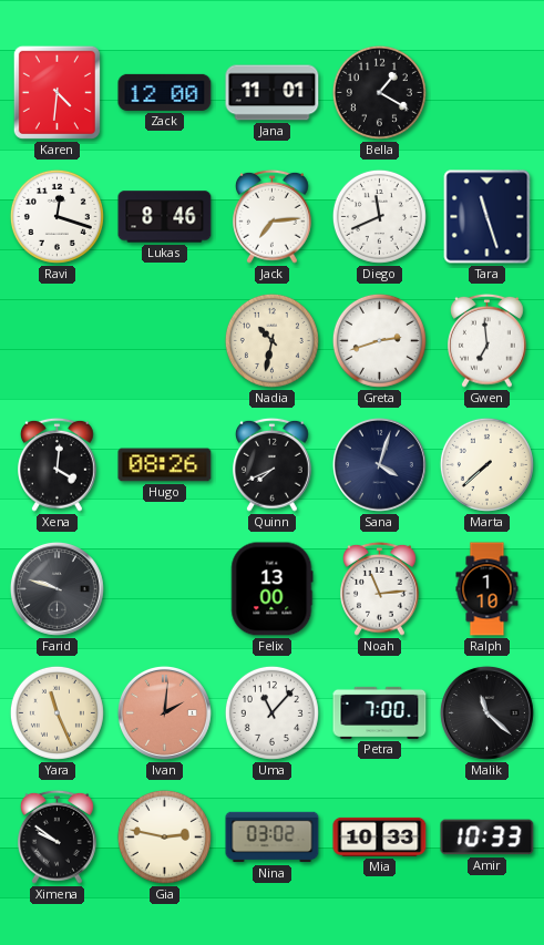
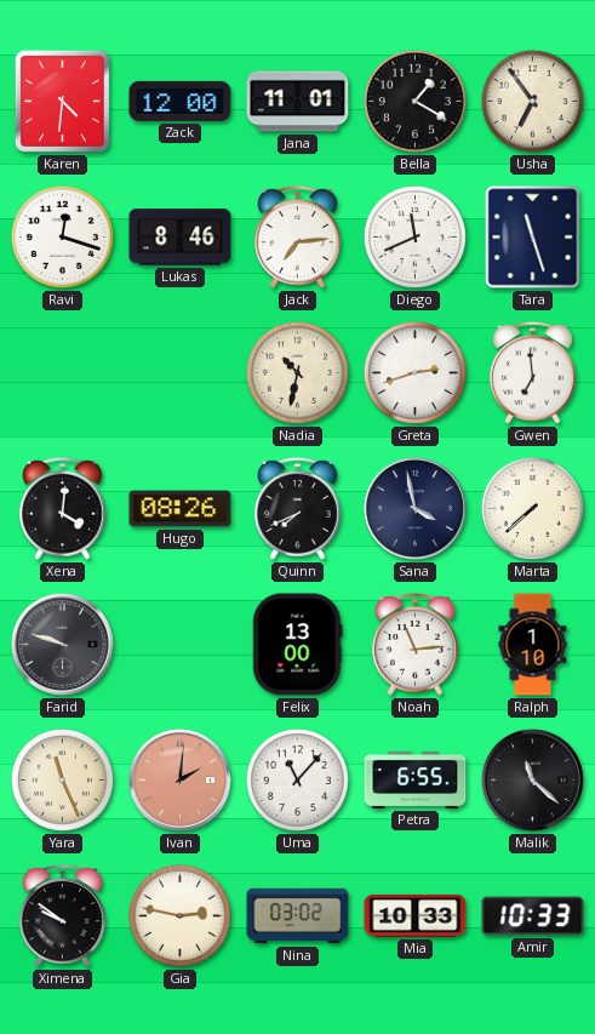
Usha: none -> 6:54
Sana: 4:03 -> 3:58
Petra: 7:00 -> 6:55
